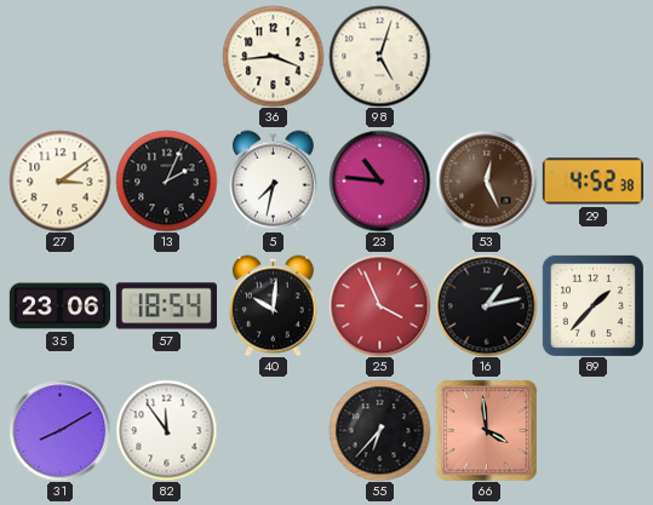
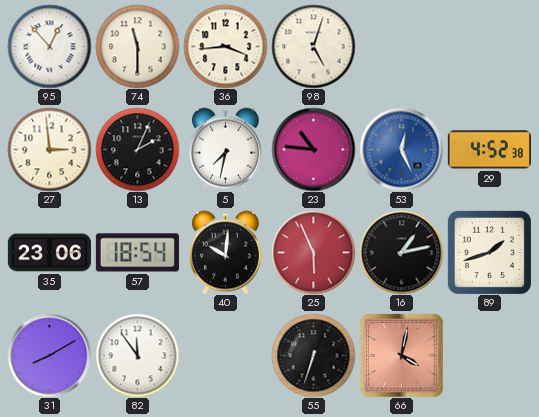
95: none -> 12:53
74: none -> 11:30
27: 3:09 -> 2:59
53 dial: brown -> blue
25: 3:56 -> 5:56
89: 1:37 -> 1:42
55: 6:37 -> 6:33
66: 3:59 -> 4:02
